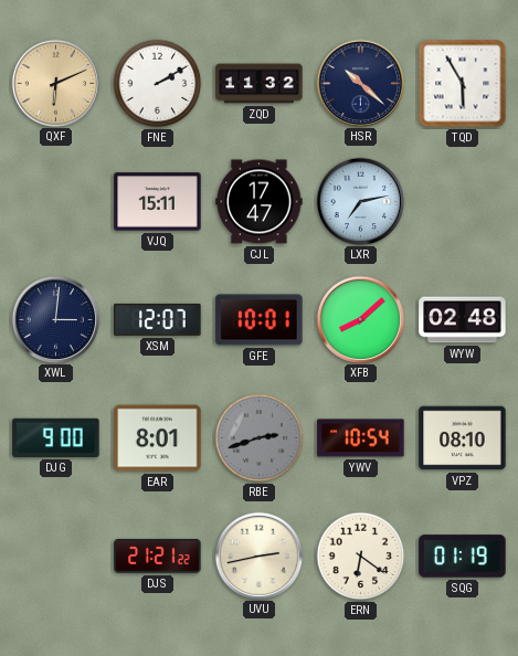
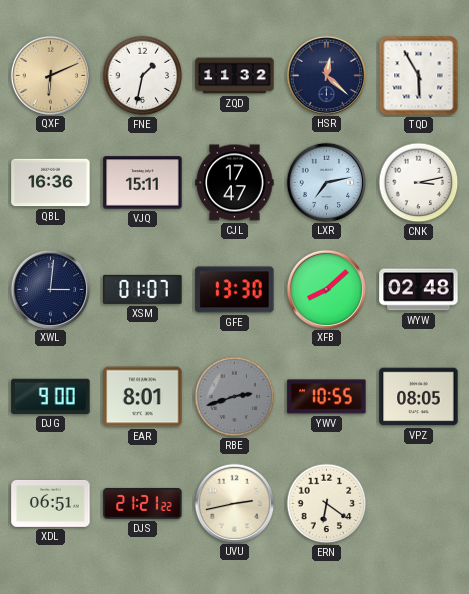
FNE: 2:10 -> 1:32
HSR: 10:22 -> 12:22
QBL: none -> 16:36
CNK: none -> 3:13
XSM: 12:07 -> 01:07
GFE: 10:01 -> 13:30
YWV: 10:54 -> 10:55
VPZ: 08:10 -> 08:05
XDL: none -> 06:51
SQG: 01:19 -> none
